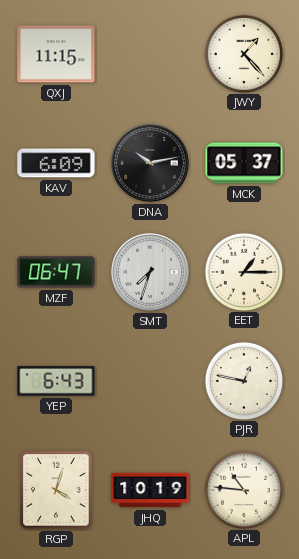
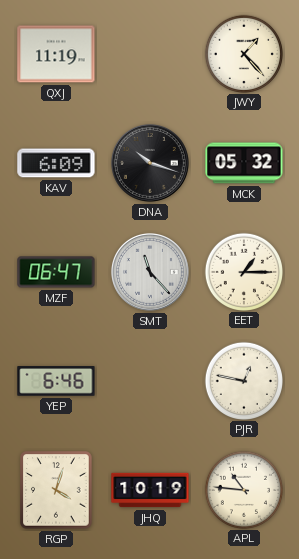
QXJ: 11:15 -> 11:19
DNA: 10:13 -> 10:18
MCK: 05:37 -> 05:32
SMT: 7:33 -> 11:23
YEP: 6:43 -> 6:46
